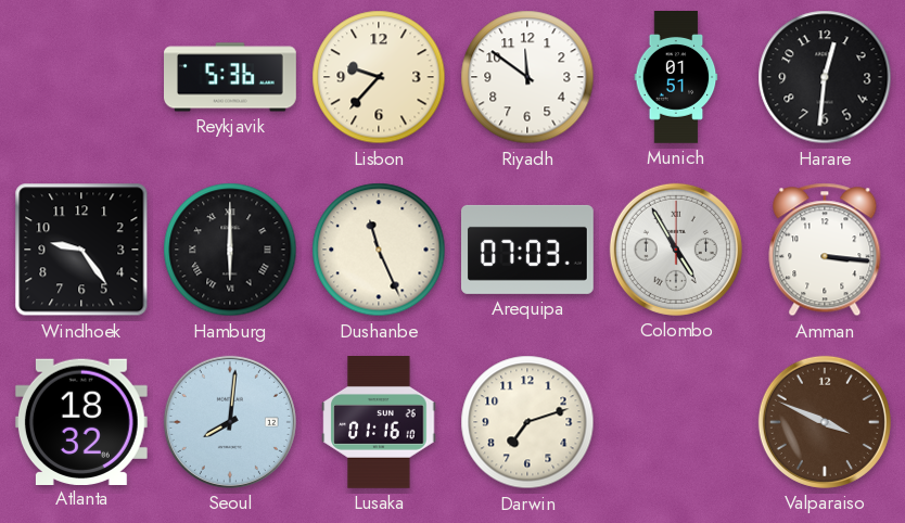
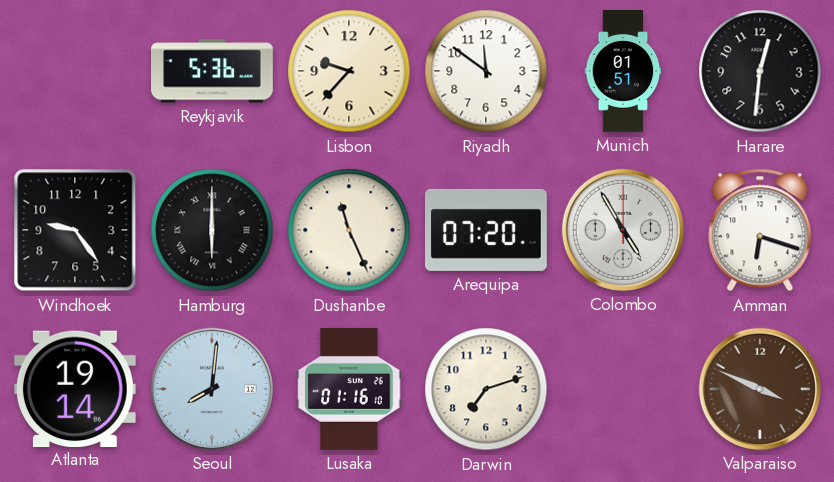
Arequipa: 07:03 -> 07:20
Amman: 3:16 -> 6:18
Atlanta: 18:32 -> 19:14
